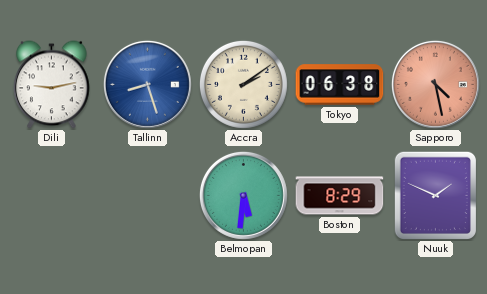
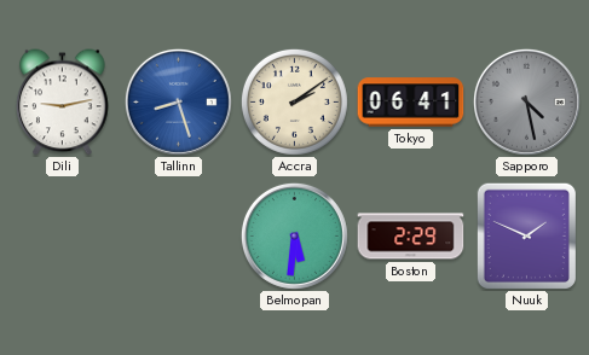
Tokyo: 06:38 -> 06:41
Sapporo dial: salmon -> grey
Boston: 8:29 -> 2:29
